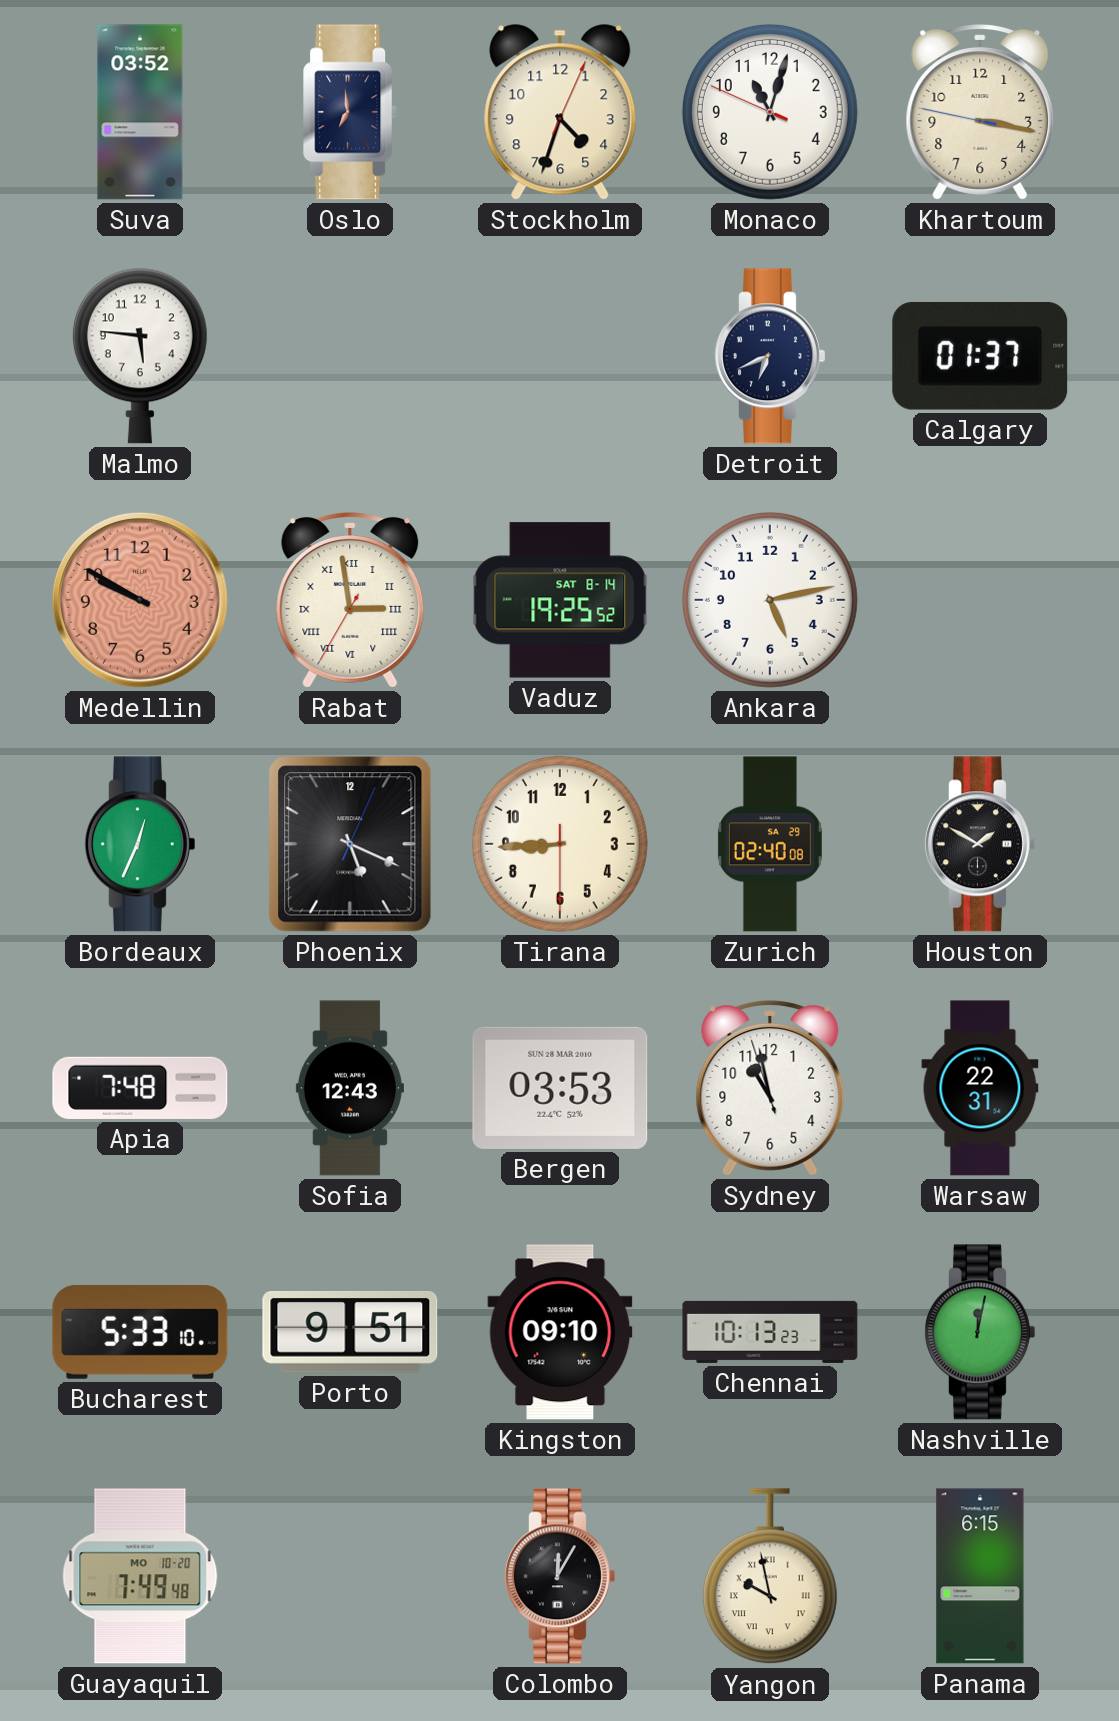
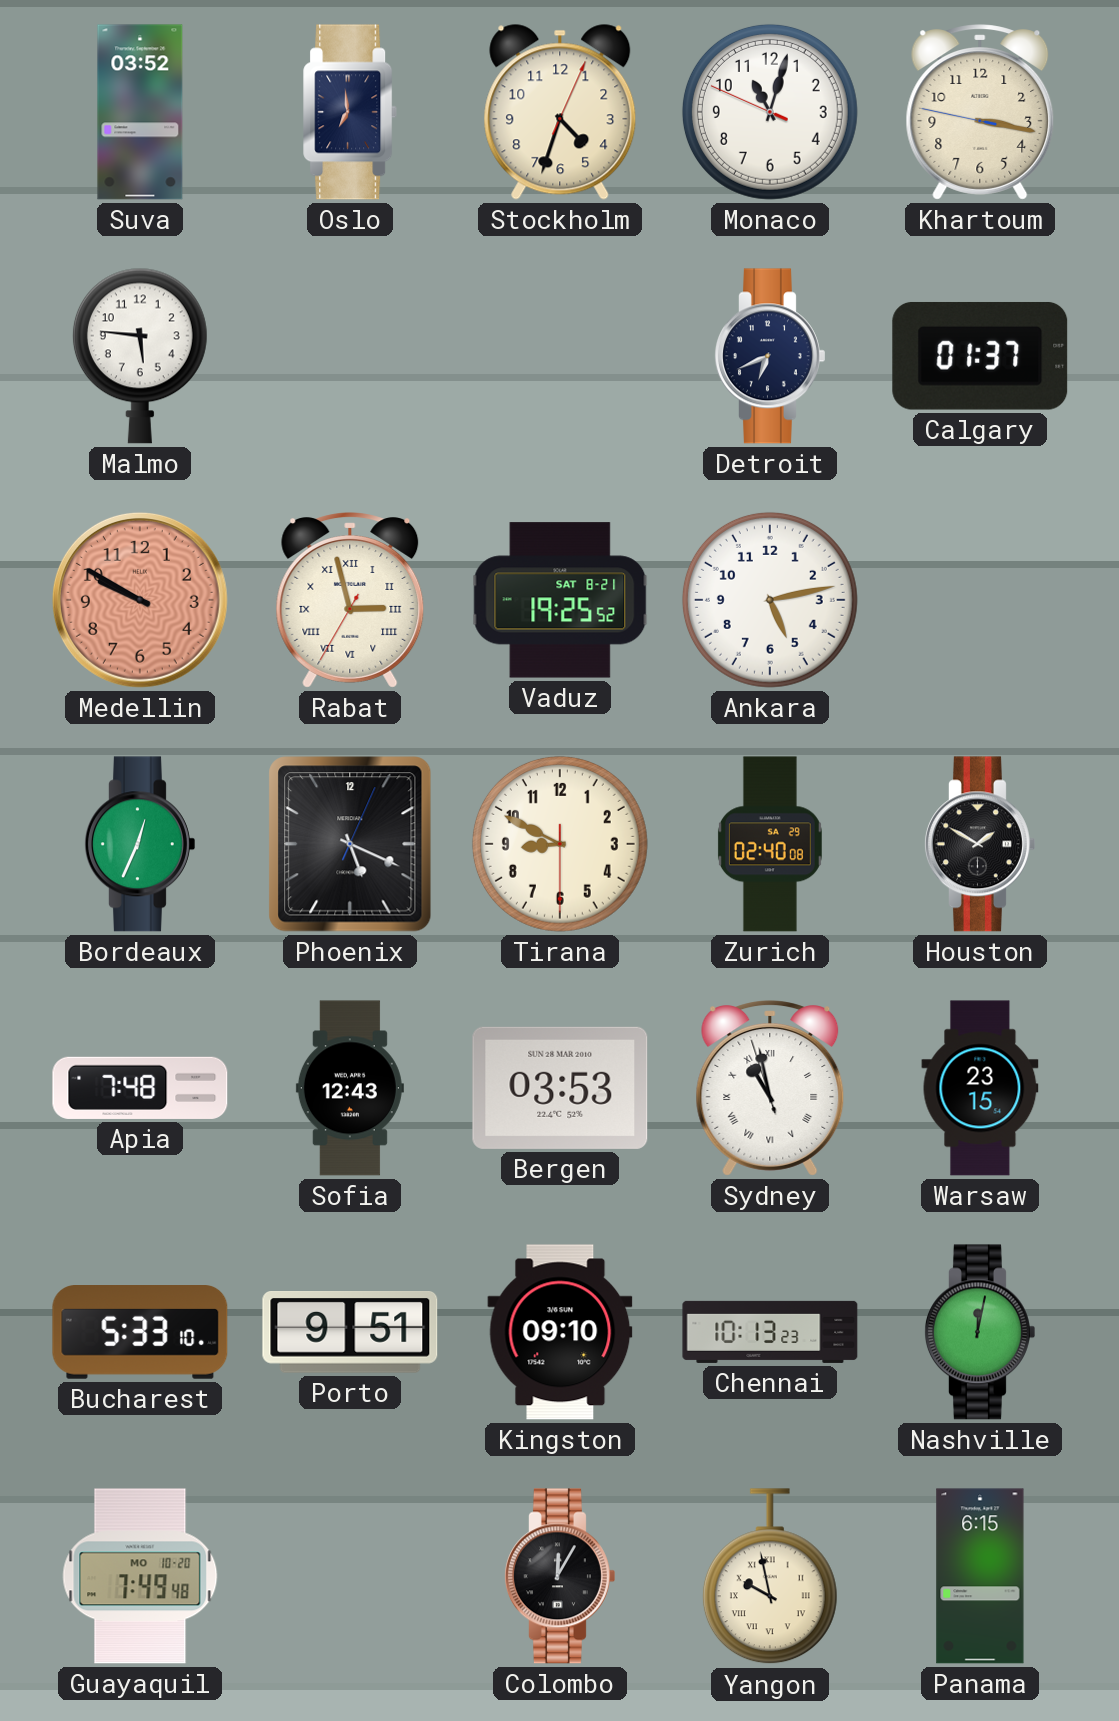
Rabat: 2:58 -> 2:57
Vaduz date: SAT 8-14 -> SAT 8-21
Tirana: 8:44 -> 8:49
Sydney numerals: Arabic -> Roman
Warsaw: 22:31 -> 23:15
